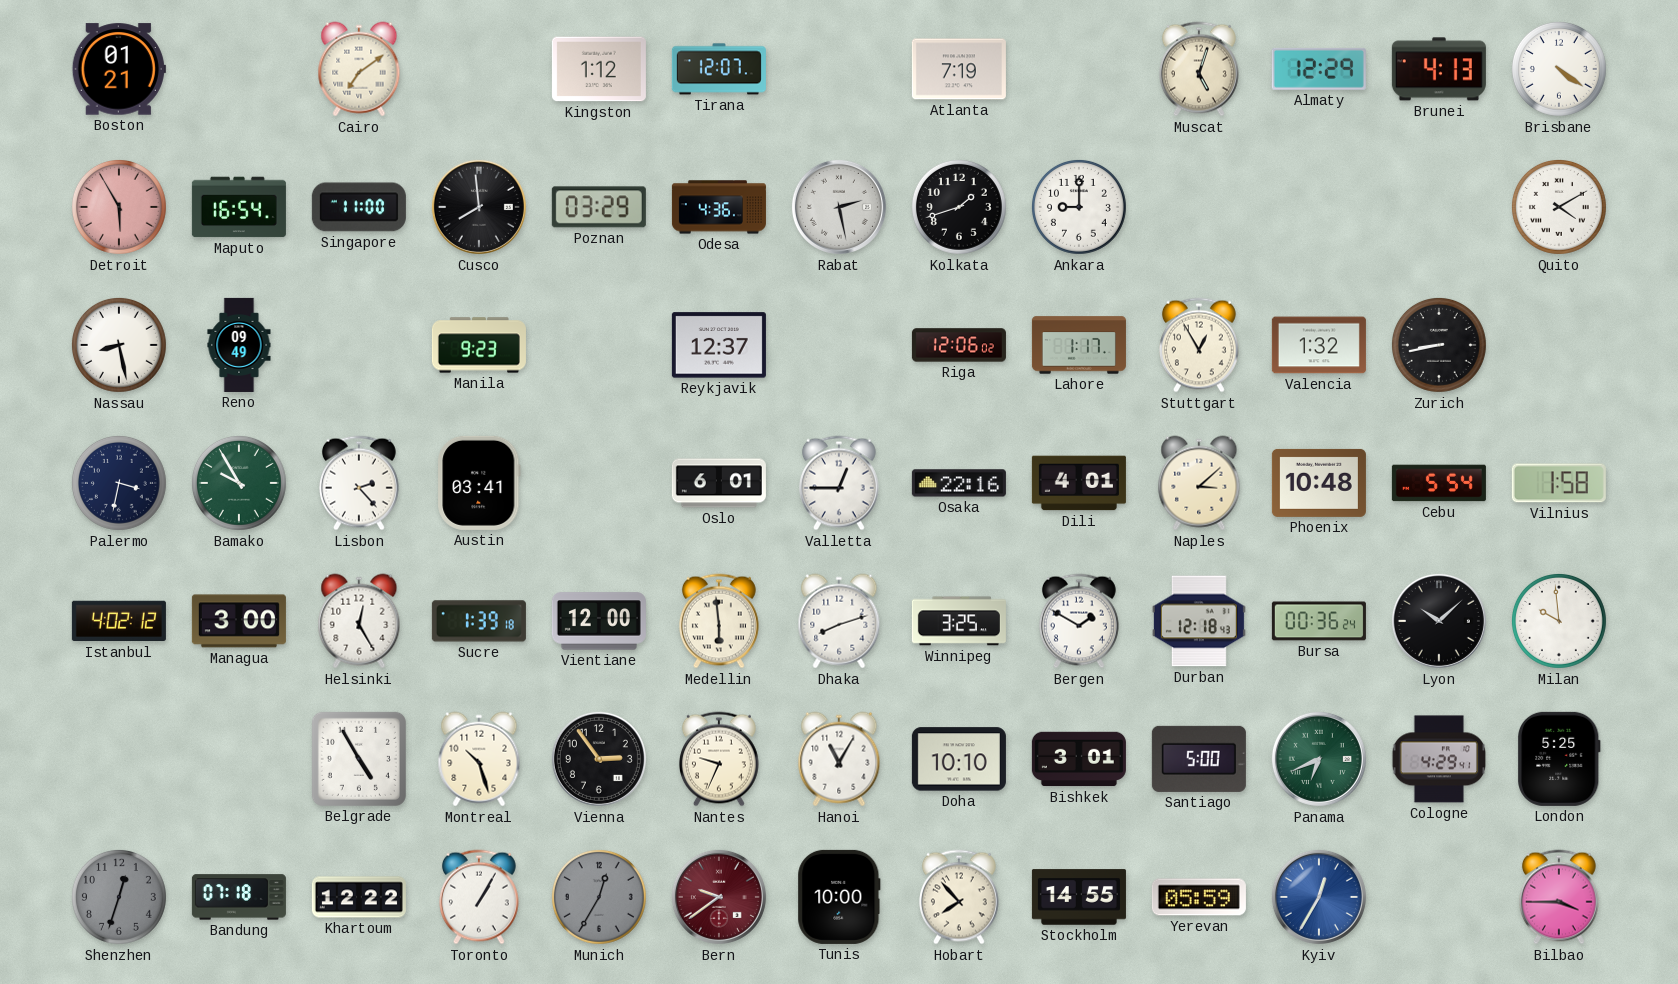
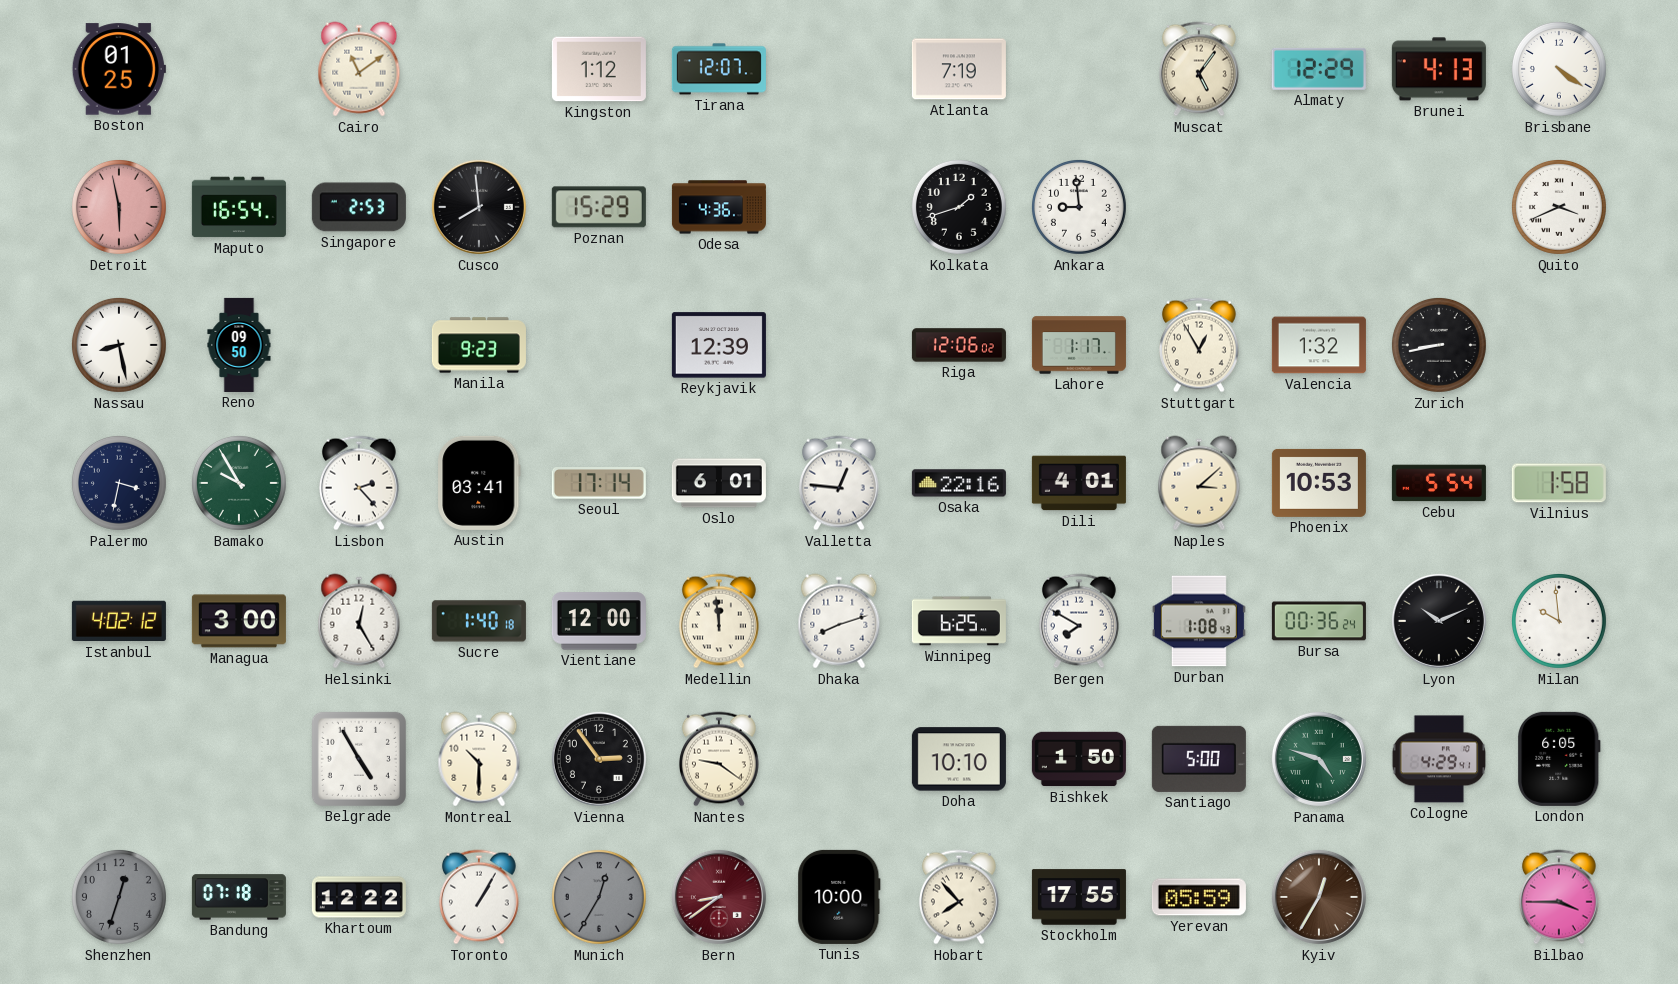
Boston: 01:21 -> 01:25
Cairo: 7:09 -> 11:09
Muscat: 5:03 -> 5:06
Detroit: 5:55 -> 5:58
Singapore: 11:00 -> 2:53
Poznan: 03:29 -> 15:29
Rabat: 2:28 -> none
Ankara: 9:00 -> 8:59
Quito: 4:10 -> 3:41
Reno: 09:49 -> 09:50
Reykjavik: 12:37 -> 12:39
Seoul: none -> 17:14
Valletta: 12:45 -> 12:46
Phoenix: 10:48 -> 10:53
Sucre: 1:39 -> 1:40
Medellin: 5:59 -> 11:59
Winnipeg: 3:25 -> 6:25
Bergen: 1:50 -> 7:50
Durban: 12:18 -> 1:08
Lyon: 10:08 -> 10:11
Montreal: 10:27 -> 10:30
Nantes: 9:34 -> 9:21
Hanoi: 11:05 -> none
Bishkek: 3:01 -> 1:50
Panama: 6:41 -> 4:48
London: 5:25 -> 6:05
Bern: 9:39 -> 8:39
Stockholm: 14:55 -> 17:55
Kyiv dial: blue -> brown
